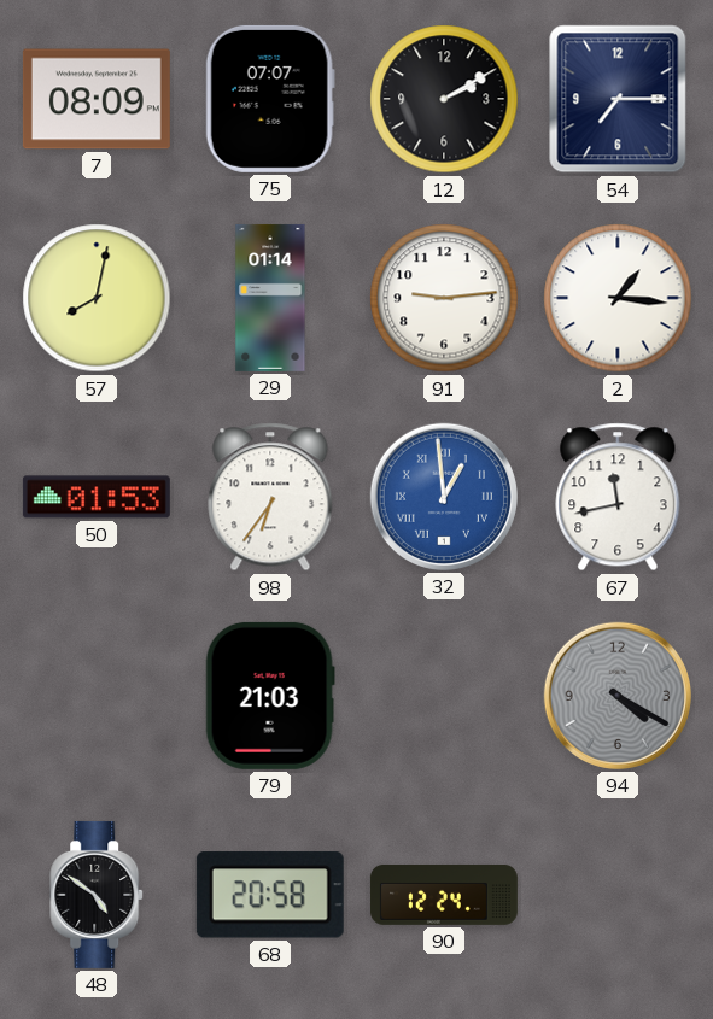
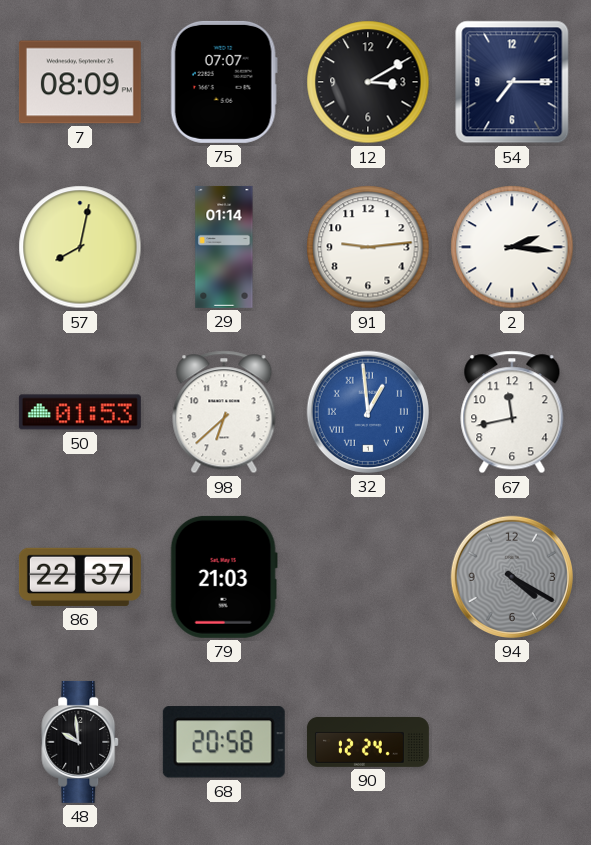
12: 2:10 -> 3:10
2: 1:16 -> 2:16
98: 6:36 -> 6:38
86: none -> 22:37
48: 4:51 -> 9:59
